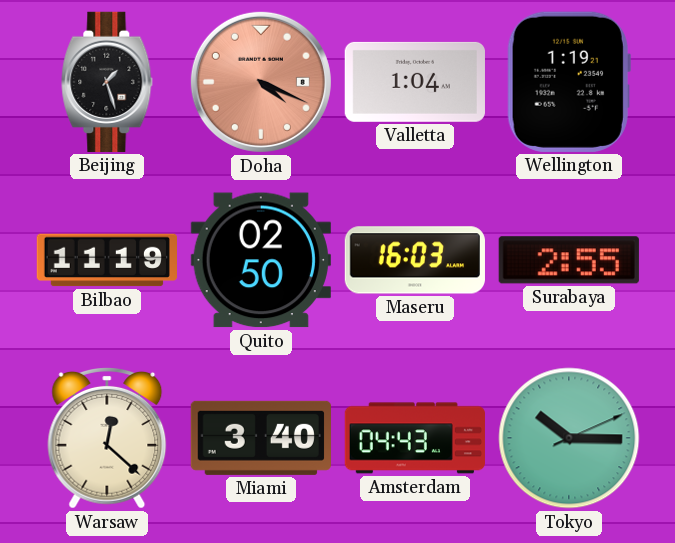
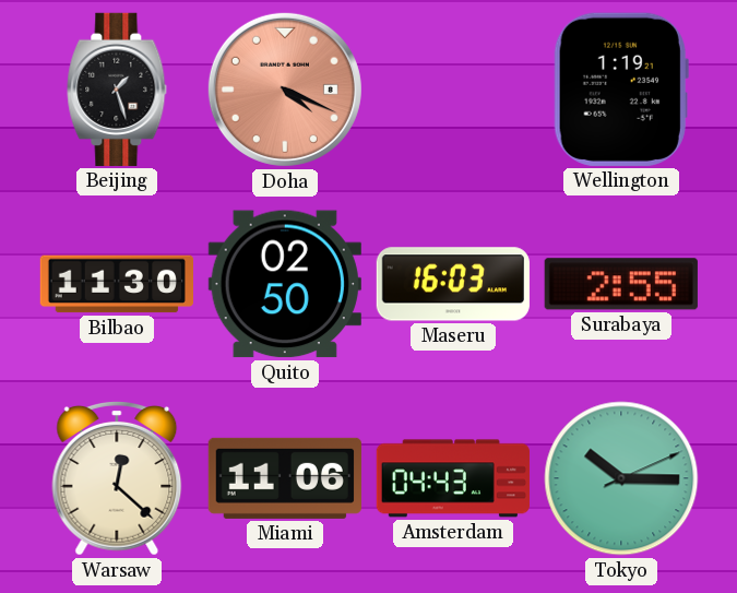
Valletta: 1:04 -> none
Bilbao: 11:19 -> 11:30
Miami: 3:40 -> 11:06
